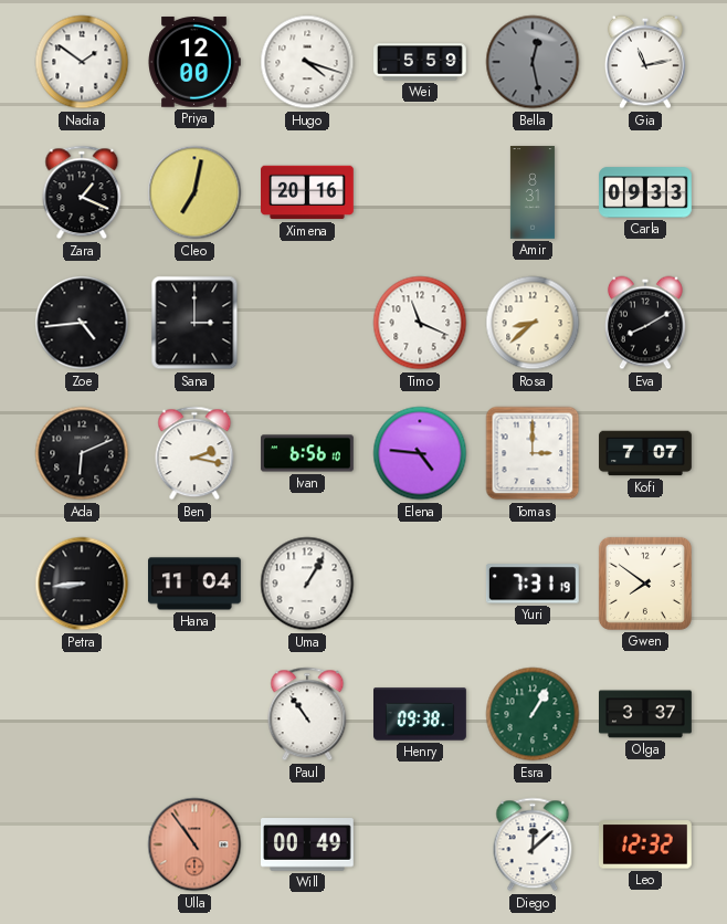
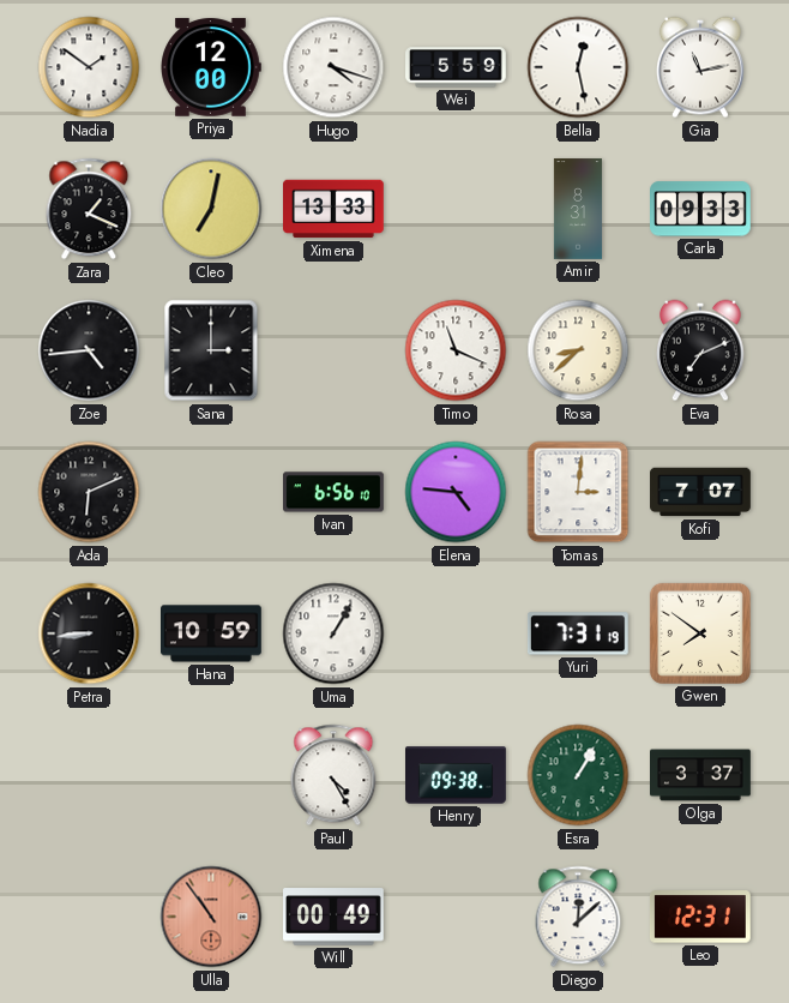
Bella dial: grey -> white
Ximena: 20:16 -> 13:33
Eva: 8:10 -> 7:11
Ben: 2:17 -> none
Tomas: 3:00 -> 3:01
Hana: 11:04 -> 10:59
Paul: 10:54 -> 4:25
Leo: 12:32 -> 12:31
